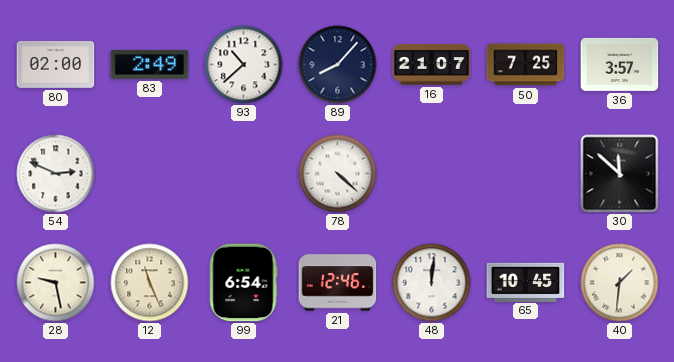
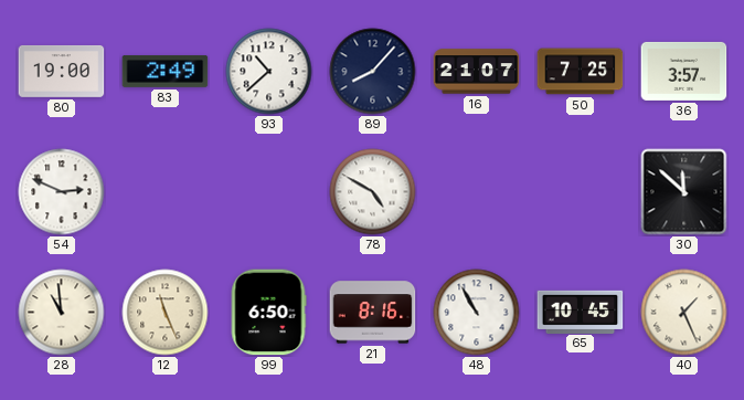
80: 02:00 -> 19:00
78: 4:22 -> 4:50
28: 9:28 -> 10:59
99: 6:54 -> 6:50
21: 12:46 -> 8:16
48: 12:01 -> 10:55
40: 1:31 -> 1:26
